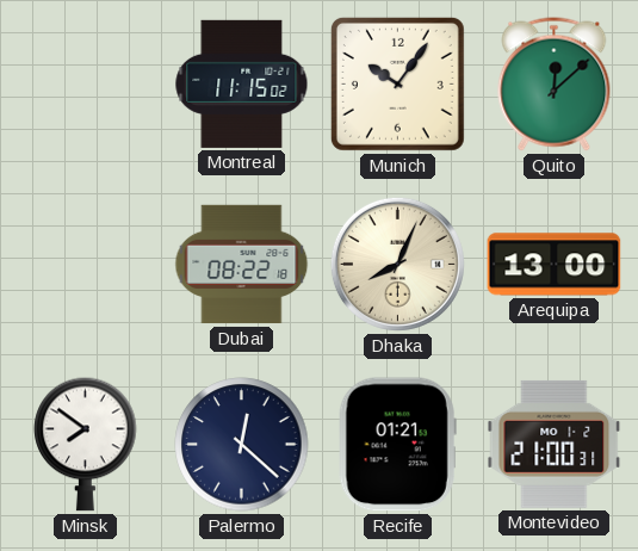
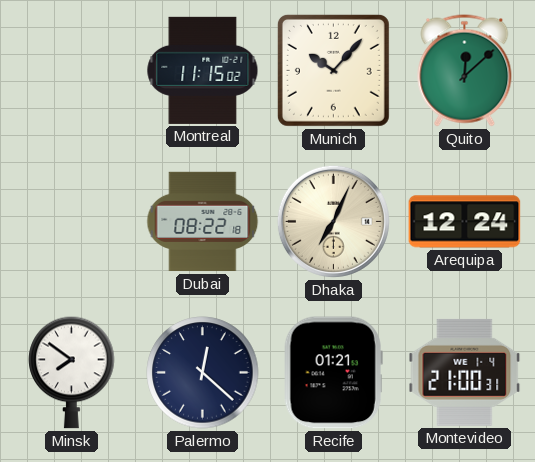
Munich: 10:06 -> 10:07
Dhaka: 8:04 -> 7:04
Arequipa: 13:00 -> 12:24
Montevideo date: MO 1-2 -> WE 1-4
